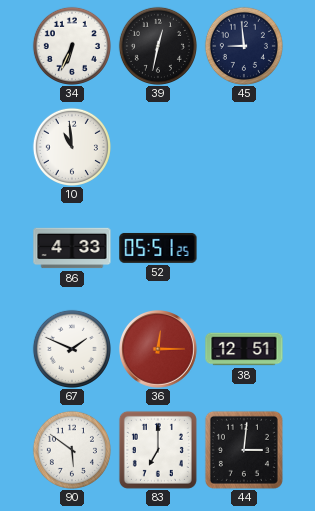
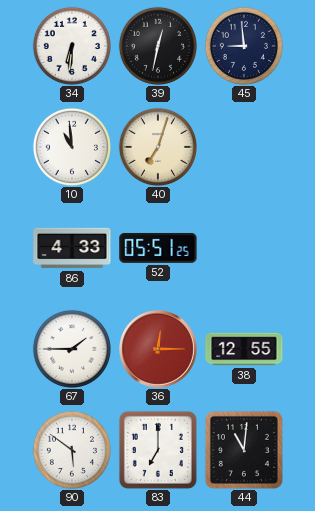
34: 6:34 -> 6:31
40: none -> 7:03
67: 1:49 -> 1:45
38: 12:51 -> 12:55
44: 3:01 -> 11:01
